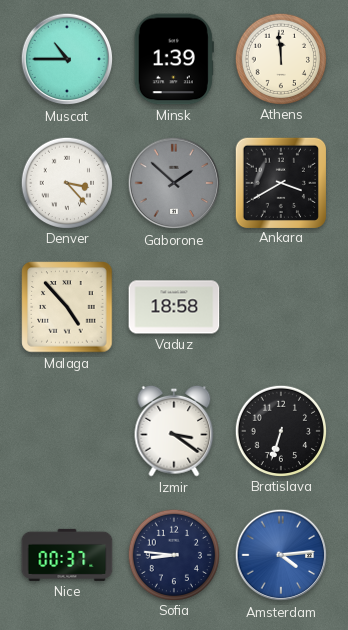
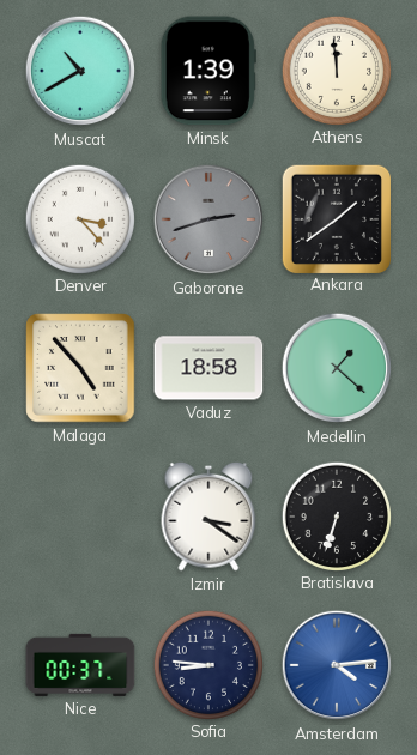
Muscat: 10:45 -> 10:40
Gaborone: 1:52 -> 2:42
Ankara: 3:40 -> 1:39
Medellin: none -> 1:22
